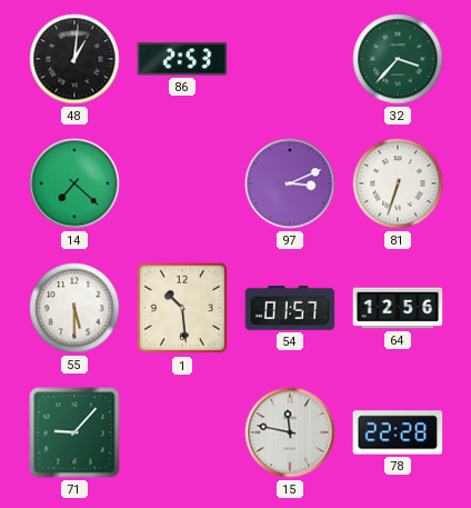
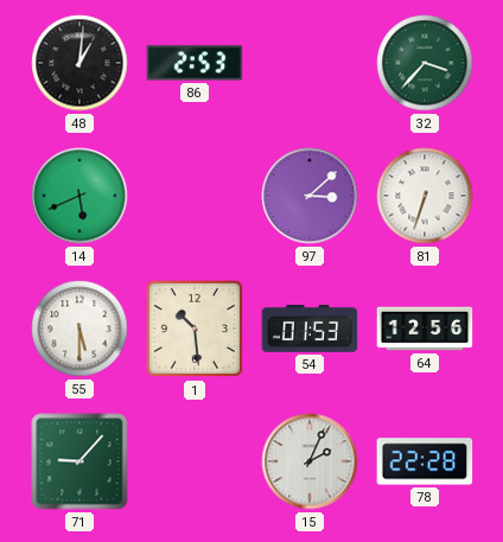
14: 7:22 -> 5:41
97: 3:11 -> 3:08
54: 01:57 -> 01:53
15: 11:47 -> 2:04
